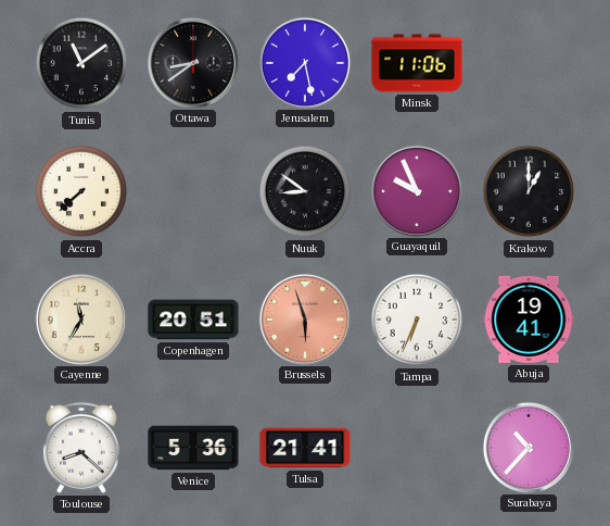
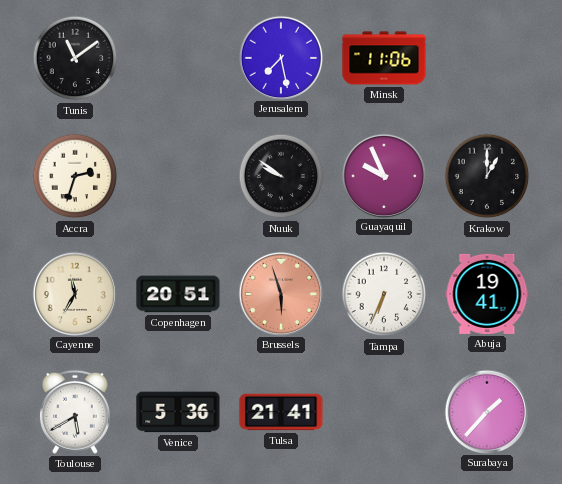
Ottawa: 8:39 -> none
Accra: 7:38 -> 2:33
Nuuk: 8:51 -> 9:51
Toulouse: 8:22 -> 5:40
Surabaya: 10:37 -> 1:37
